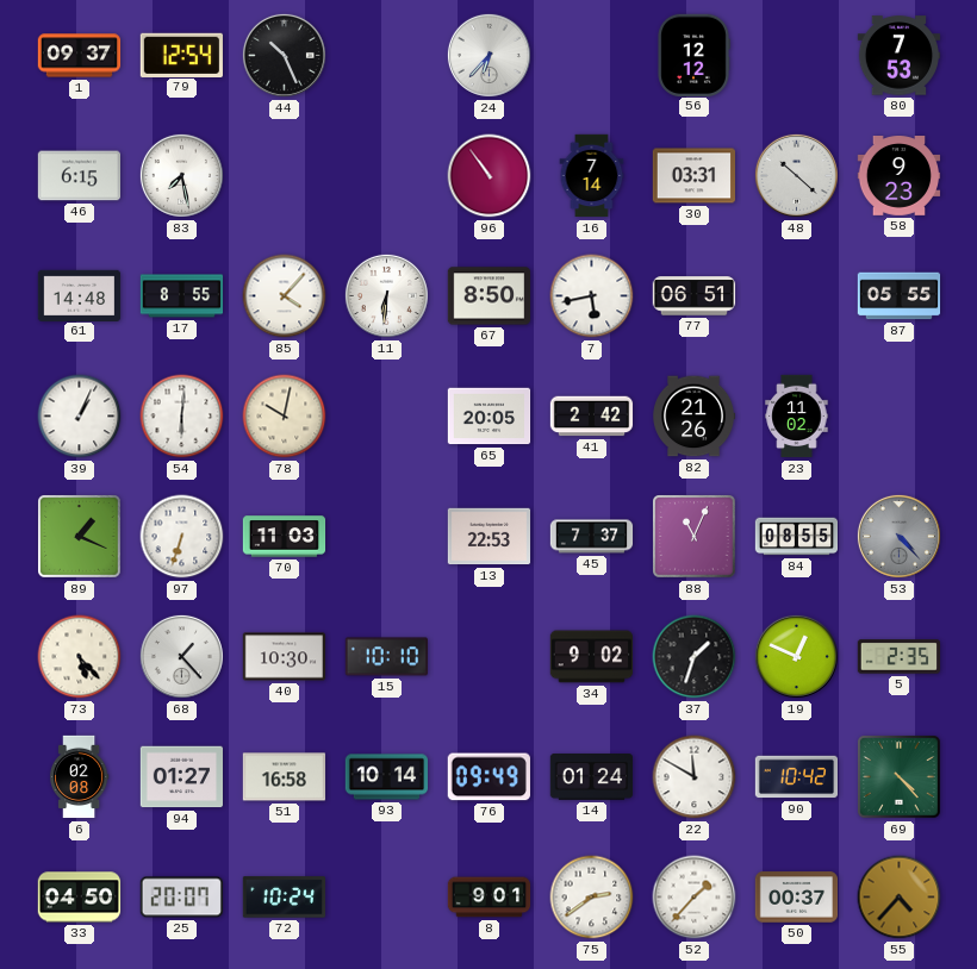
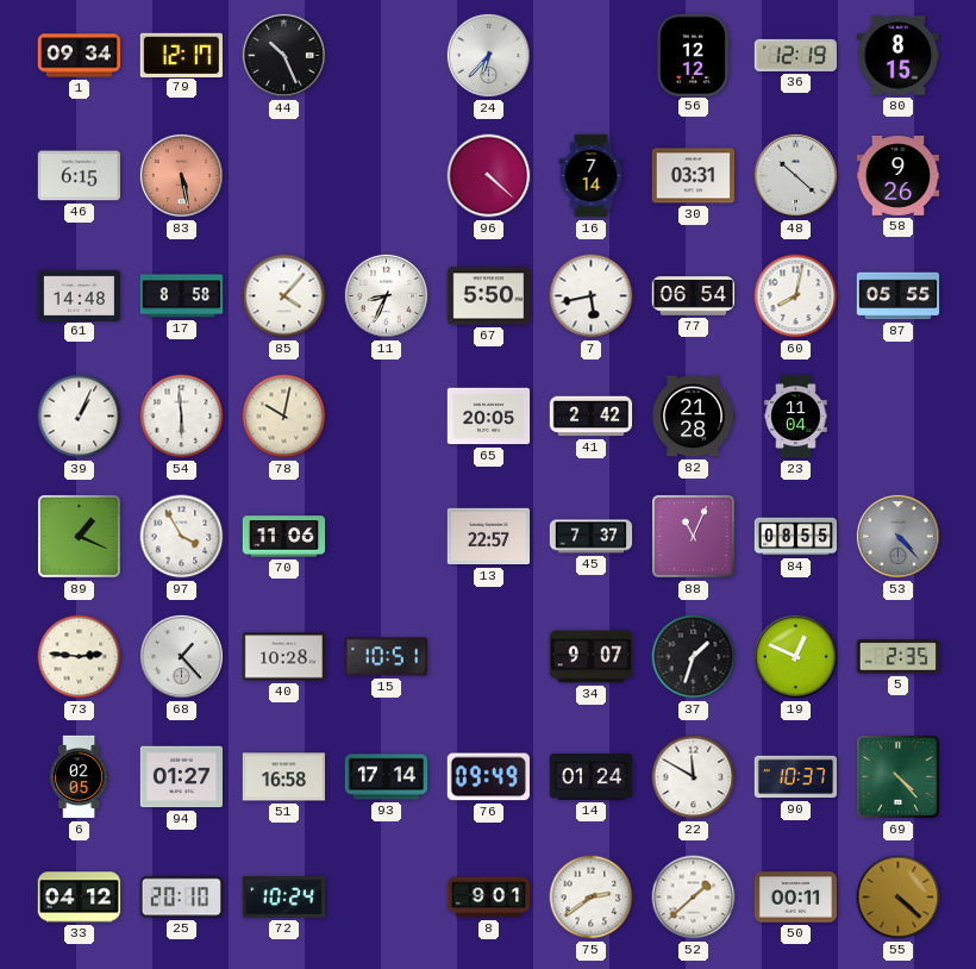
1: 09:37 -> 09:34
79: 12:54 -> 12:17
36: none -> 12:19
80: 7:53 -> 8:15
83: 7:28 -> 5:28
83 dial: white -> salmon
96: 10:54 -> 4:22
58: 9:23 -> 9:26
17: 8:55 -> 8:58
11: 6:31 -> 8:34
67: 8:50 -> 5:50
77: 06:51 -> 06:54
60: none -> 8:02
54: 6:01 -> 5:59
82: 21:26 -> 21:28
23: 11:02 -> 11:04
97: 6:33 -> 3:55
70: 11:03 -> 11:06
13: 22:53 -> 22:57
73: 5:23 -> 2:46
40: 10:30 -> 10:28
15: 10:10 -> 10:51
34: 9:02 -> 9:07
6: 02:08 -> 02:05
93: 10:14 -> 17:14
90: 10:42 -> 10:37
33: 04:50 -> 04:12
25: 20:07 -> 20:10
52: 1:37 -> 1:38
50: 00:37 -> 00:11
55: 4:37 -> 4:22
